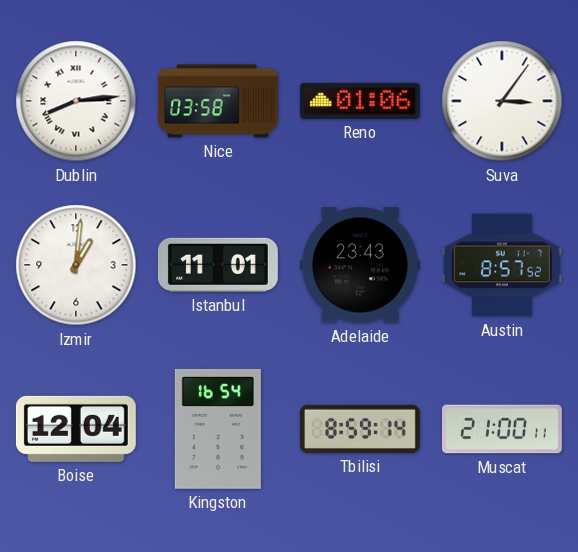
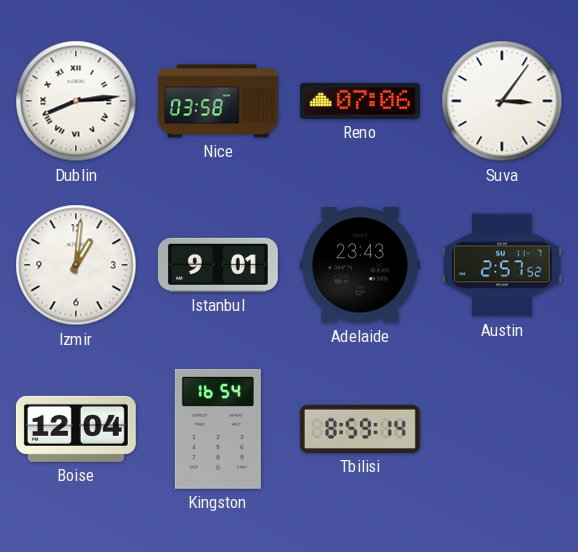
Reno: 01:06 -> 07:06
Istanbul: 11:01 -> 9:01
Austin: 8:57 -> 2:57
Muscat: 21:00 -> none
